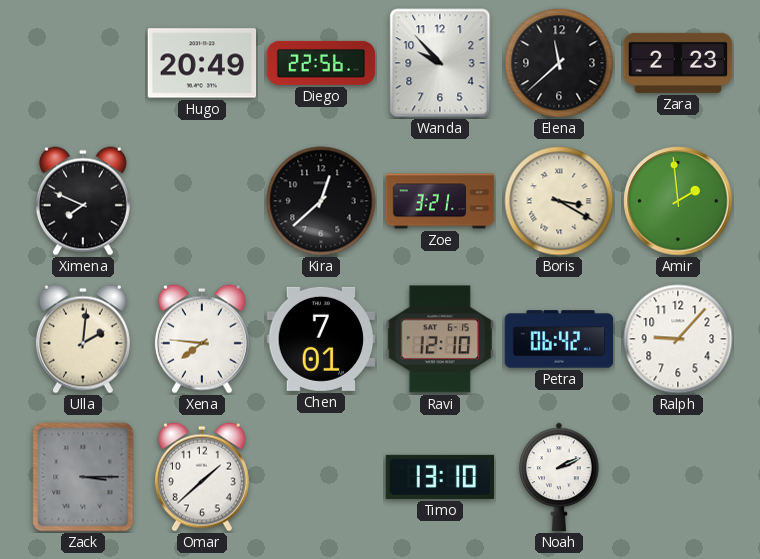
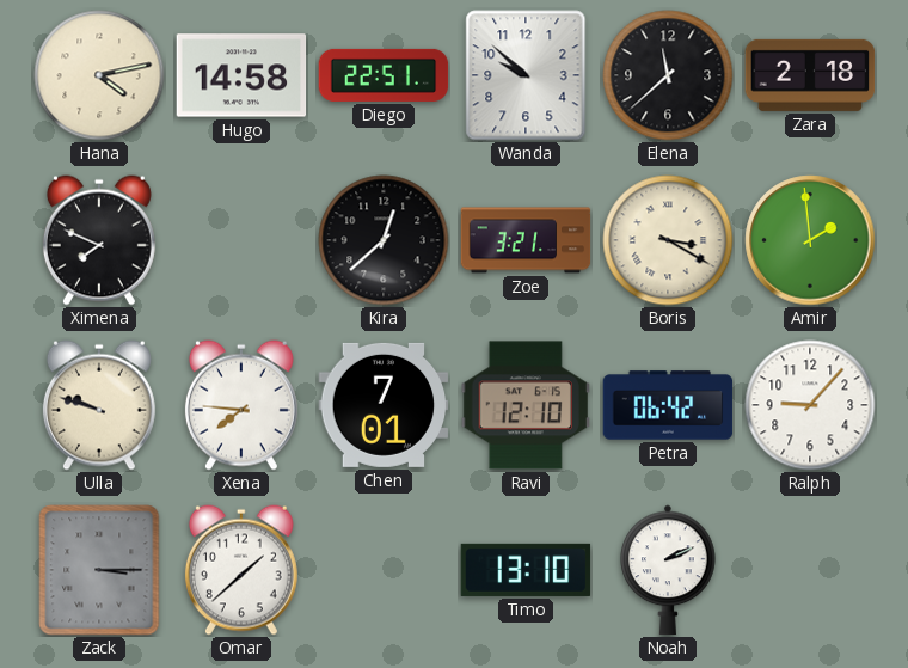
Hana: none -> 4:13
Hugo: 20:49 -> 14:58
Diego: 22:56 -> 22:51
Wanda: 9:53 -> 9:52
Zara: 2:23 -> 2:18
Ulla: 2:01 -> 9:48
